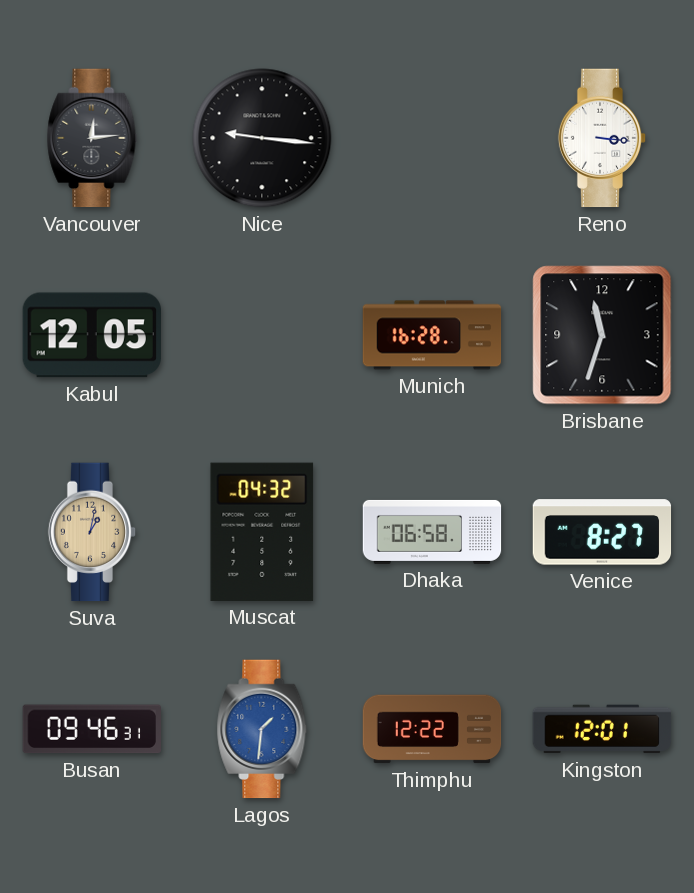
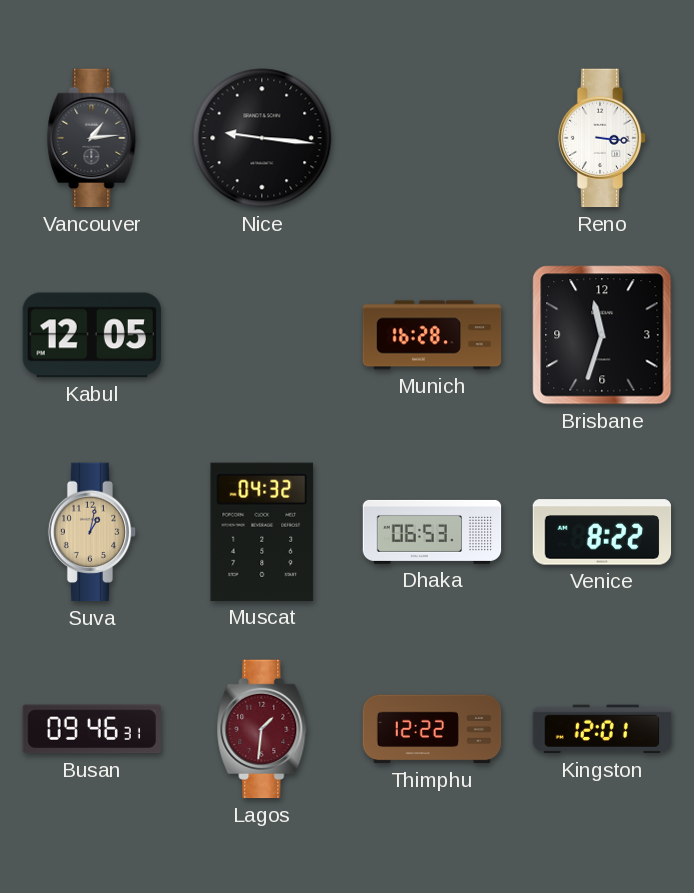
Vancouver: 12:14 -> 1:14
Dhaka: 06:58 -> 06:53
Venice: 8:27 -> 8:22
Lagos dial: blue -> burgundy
